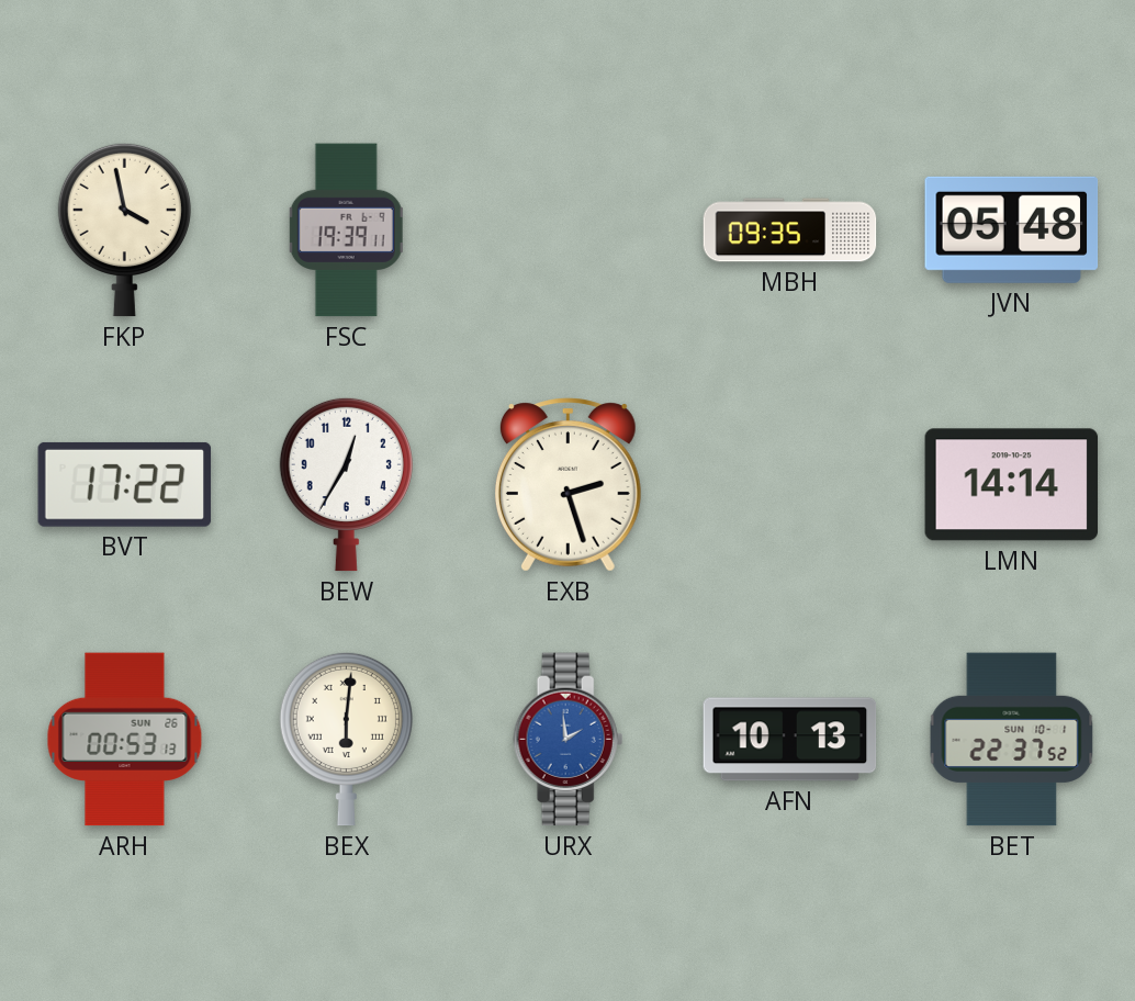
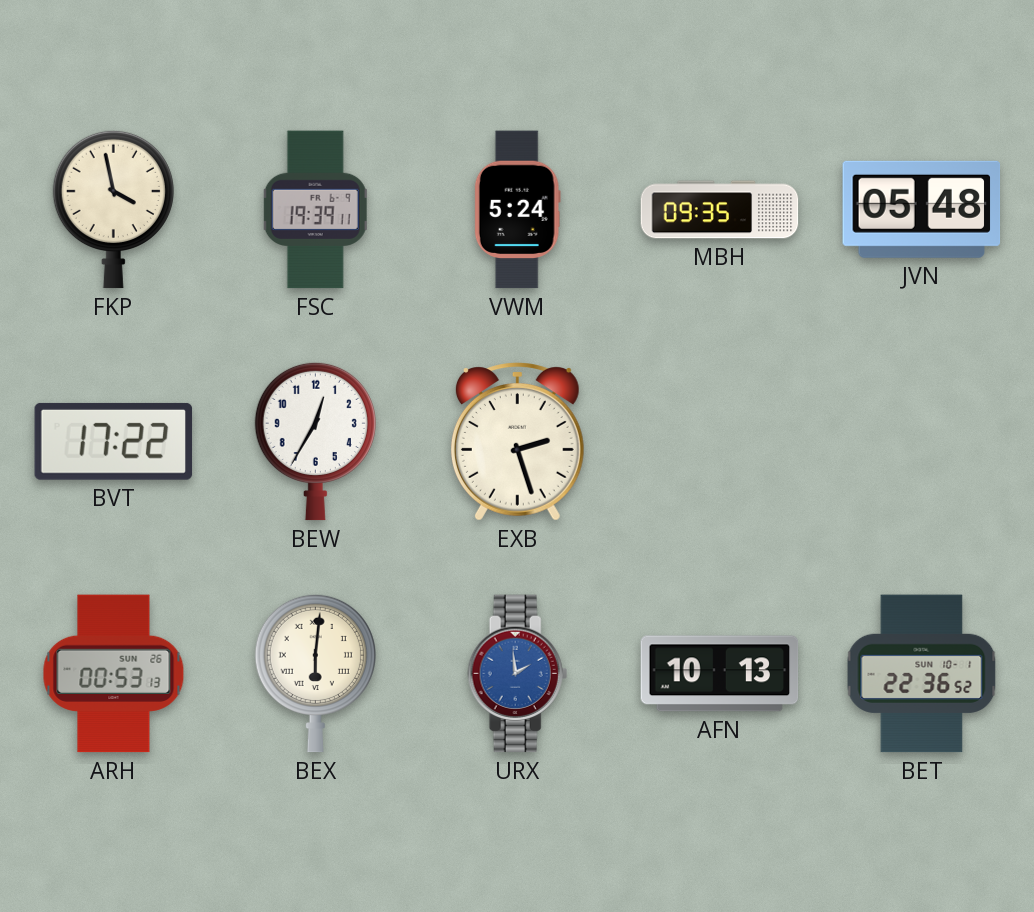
VWM: none -> 5:24
LMN: 14:14 -> none
BET: 22:37 -> 22:36
